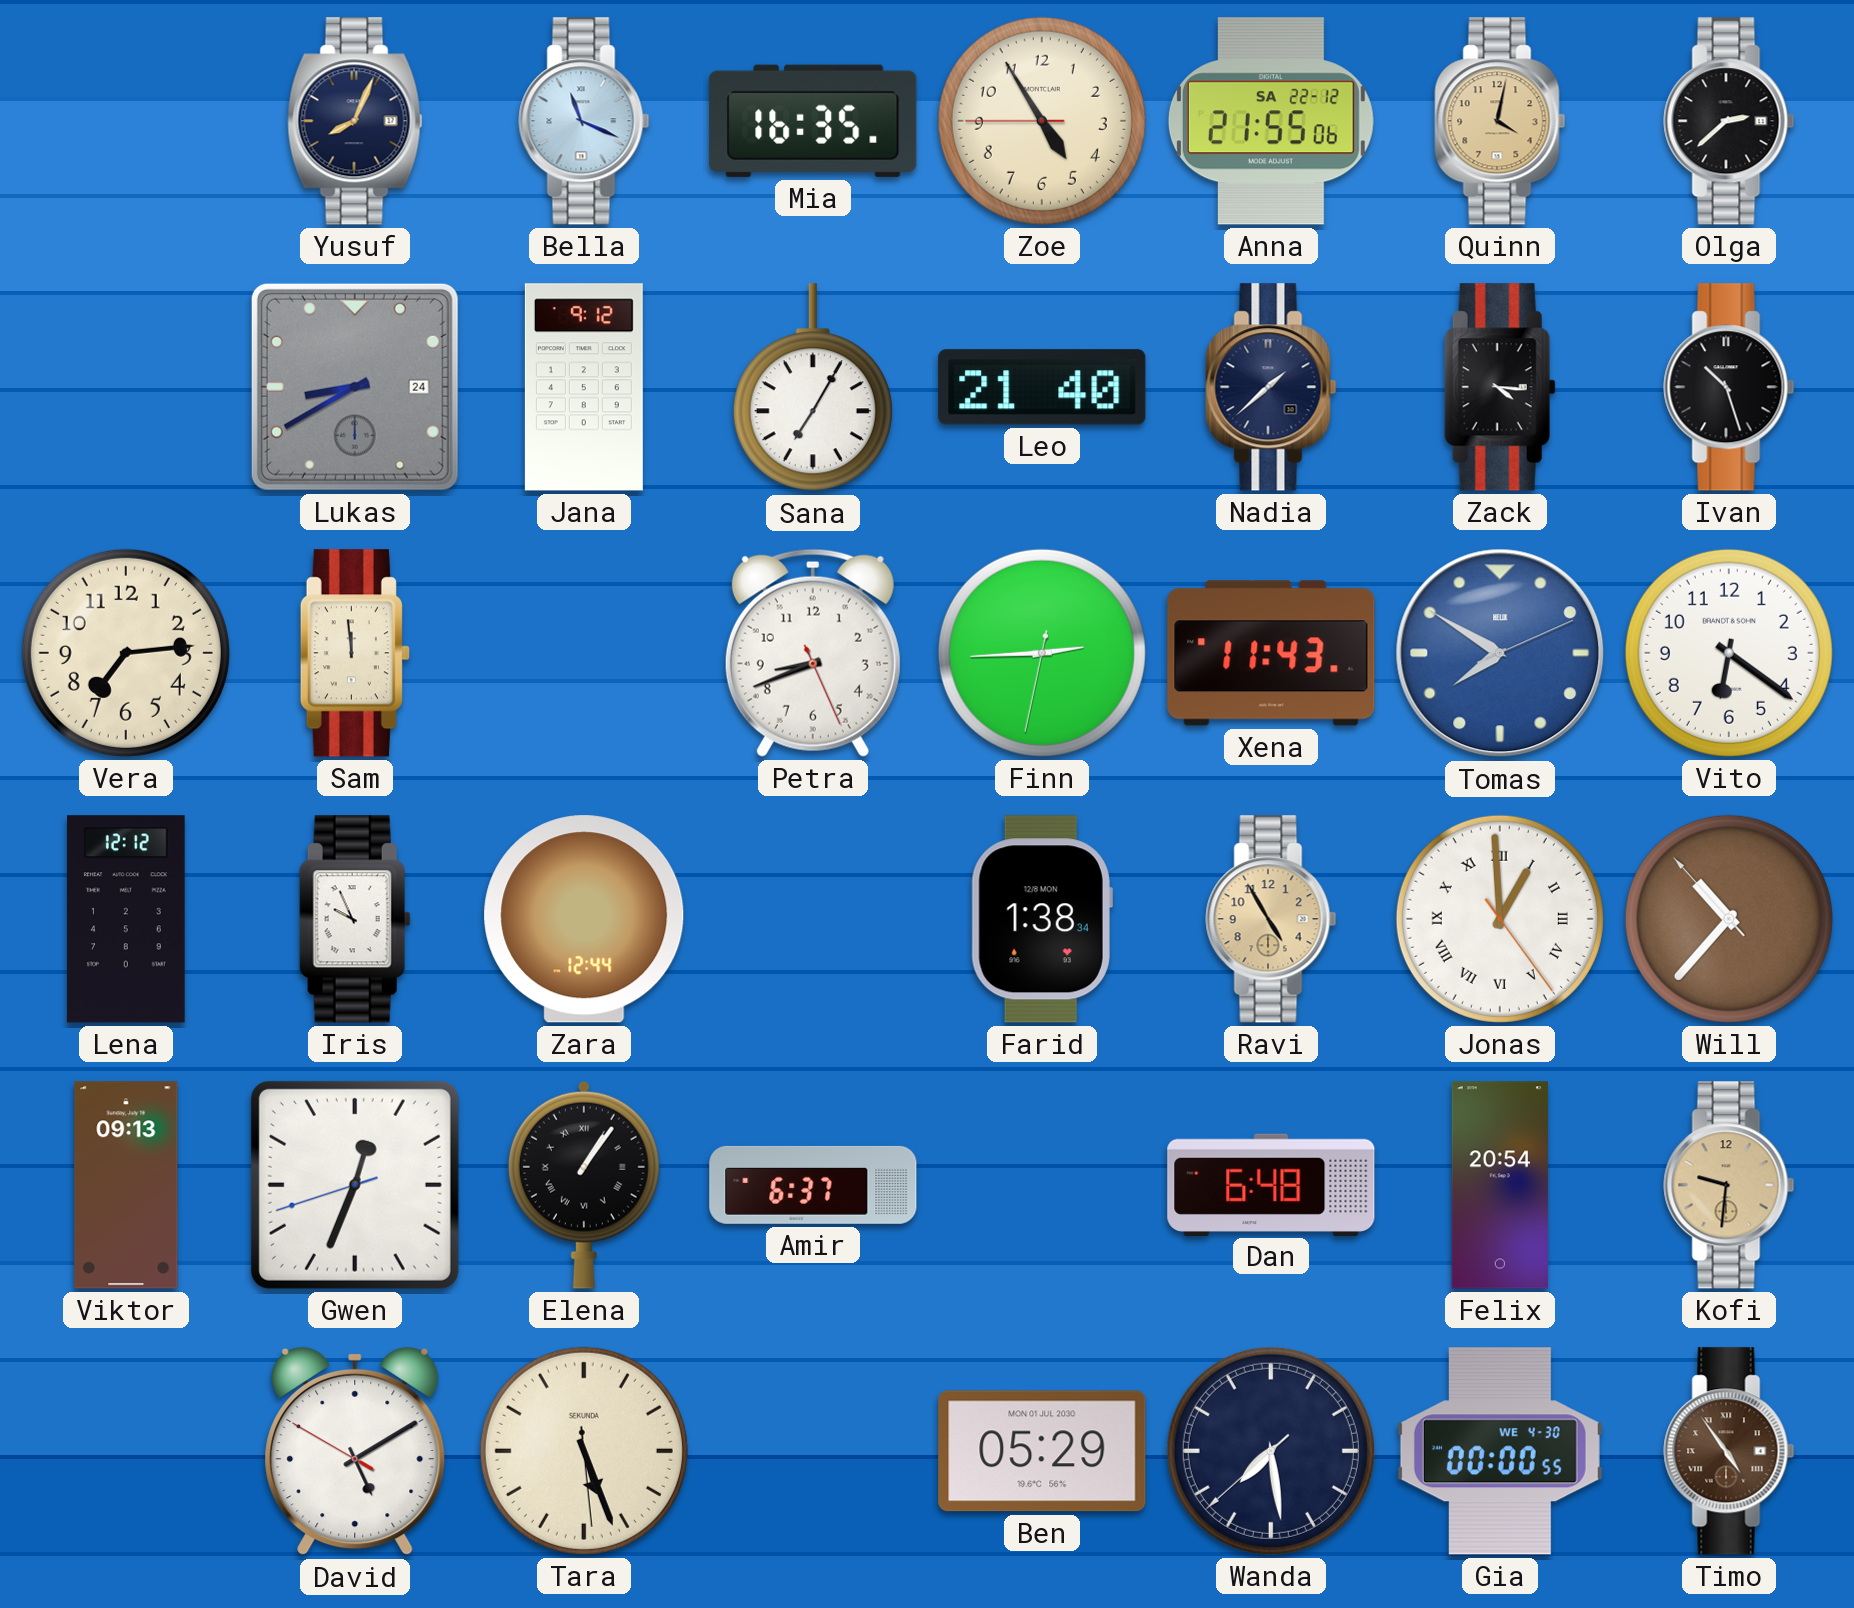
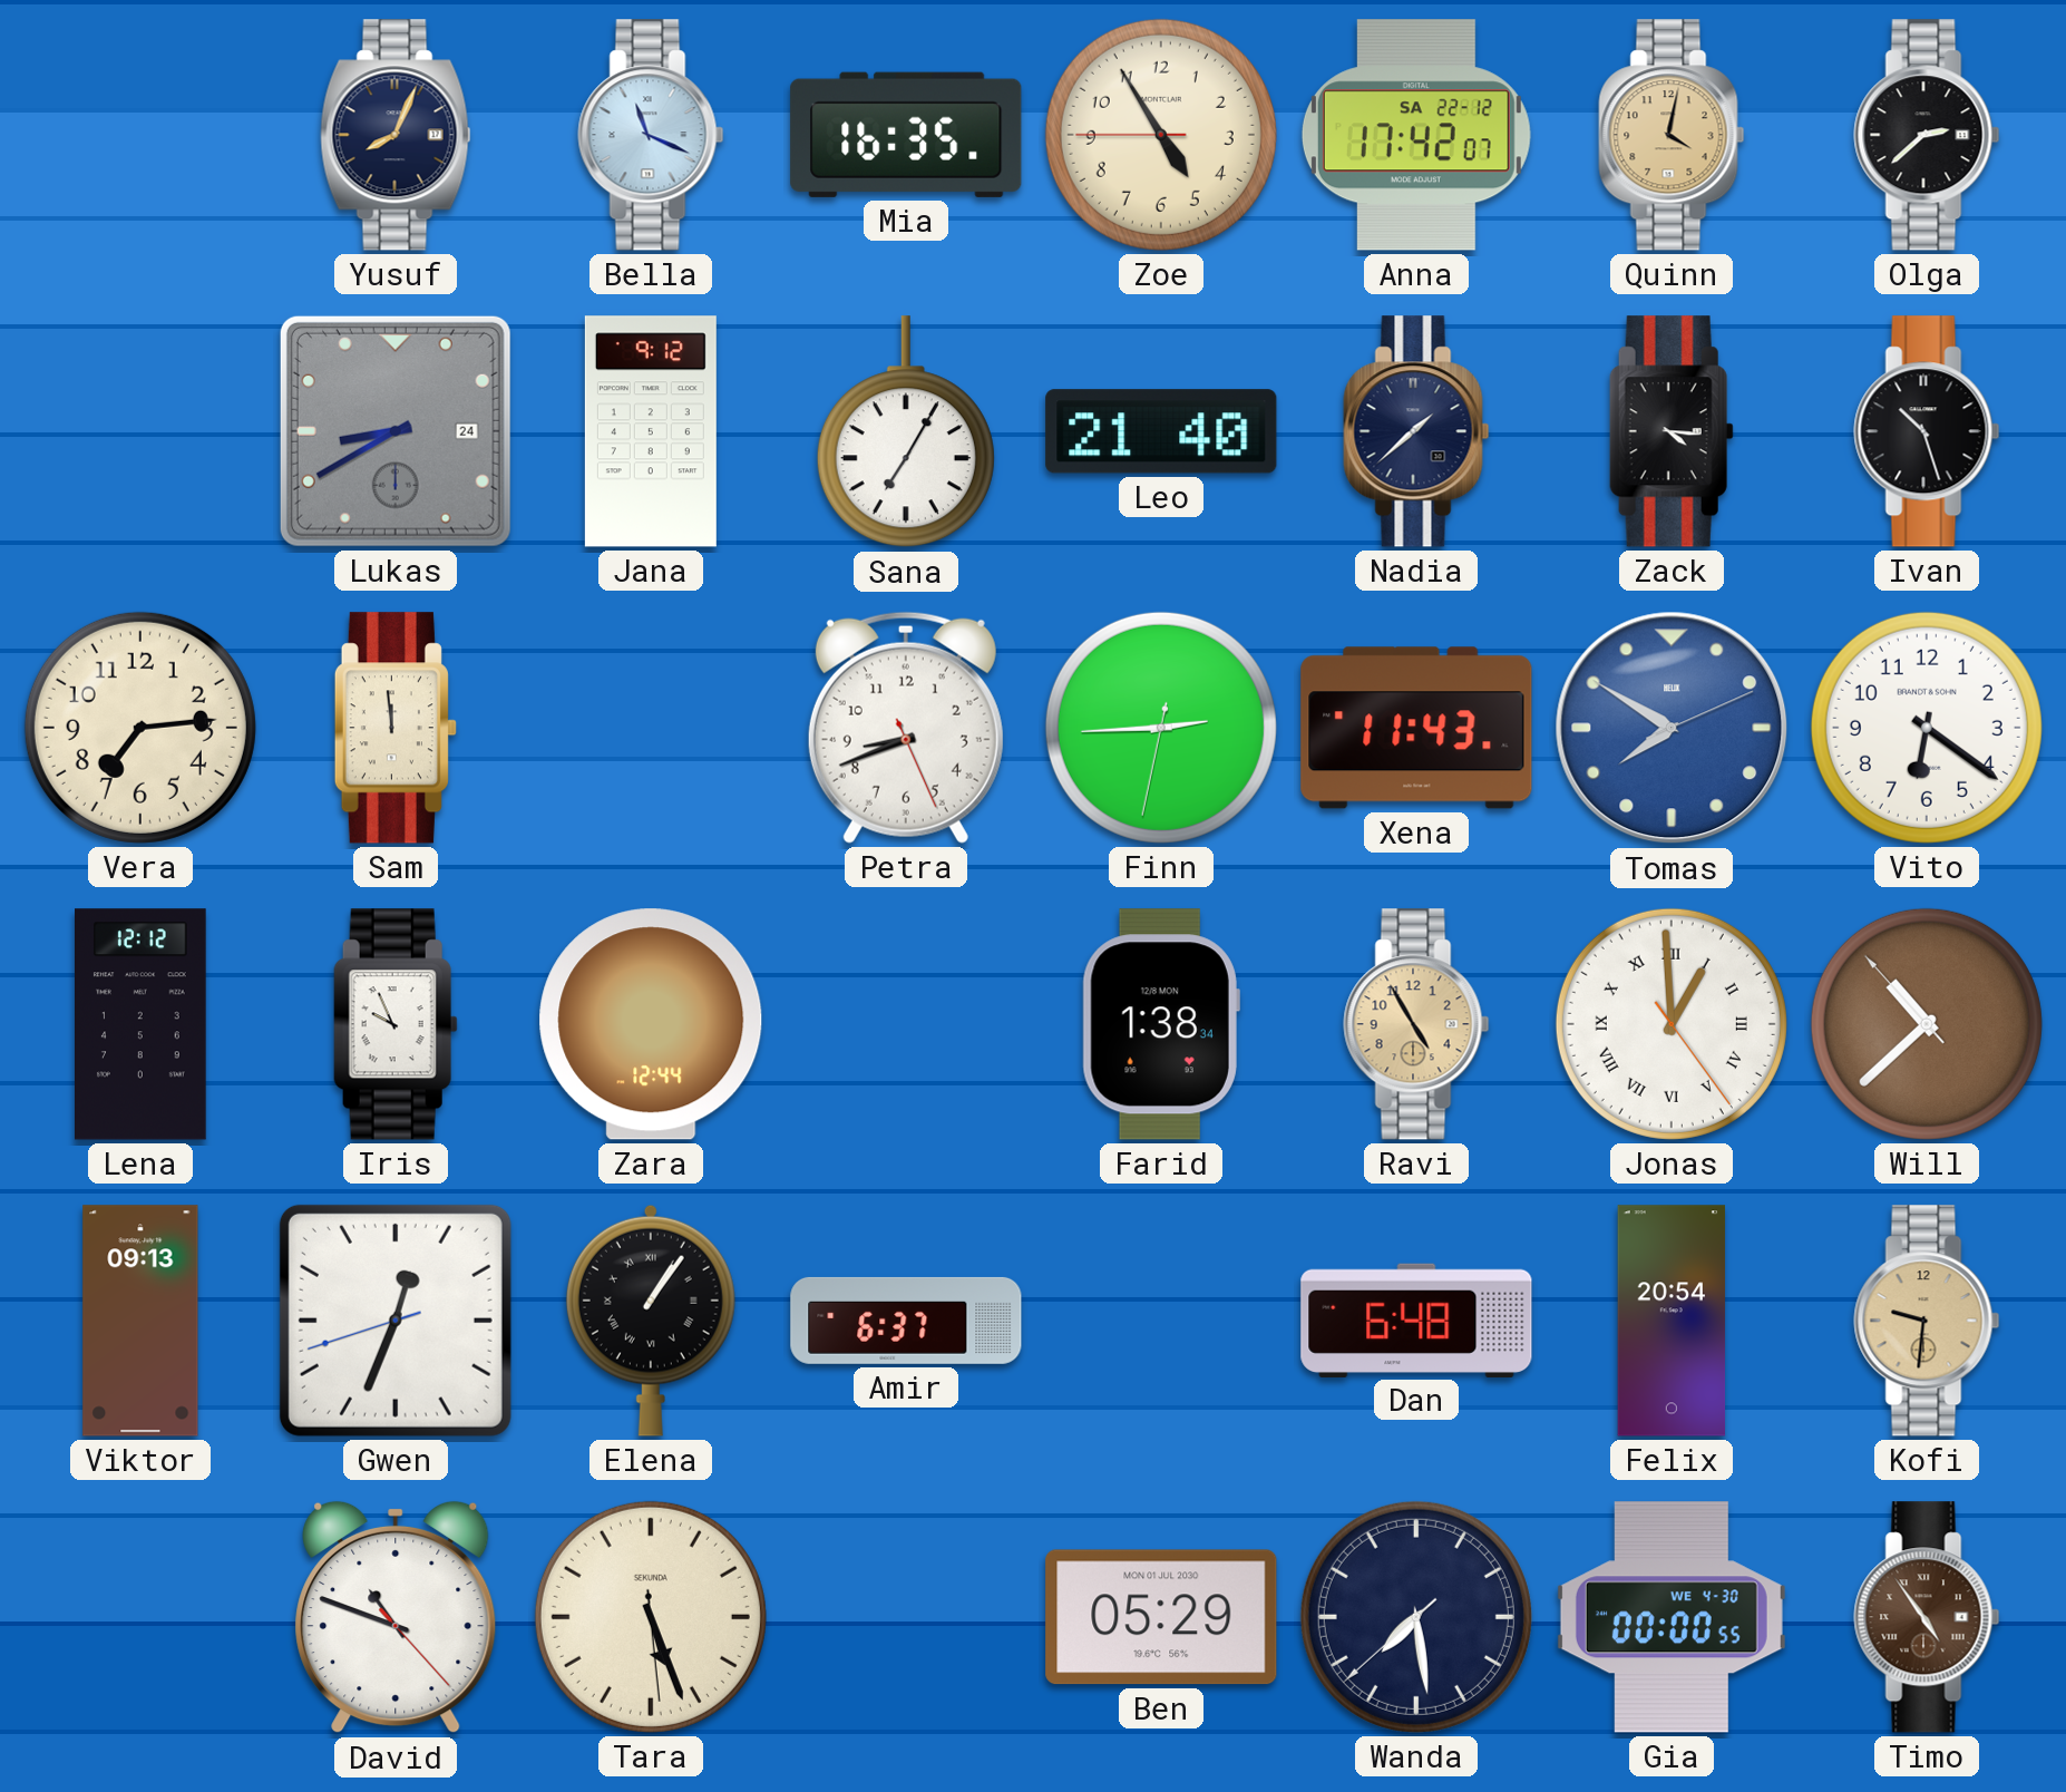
Anna: 21:55 -> 17:42
Will: 10:36 -> 10:37
David: 5:09 -> 10:48
